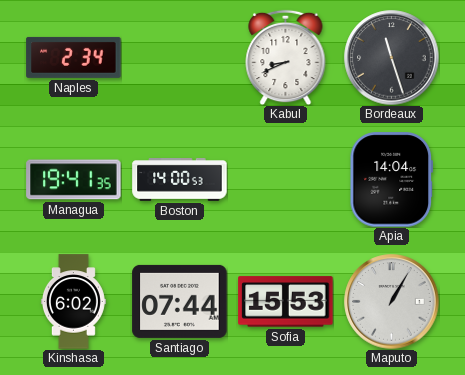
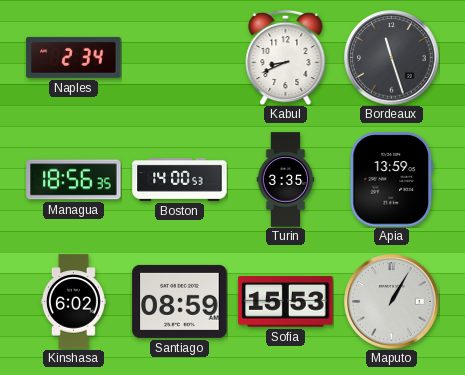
Managua: 19:41 -> 18:56
Turin: none -> 3:35
Apia: 14:04 -> 13:59
Santiago: 07:44 -> 08:59
